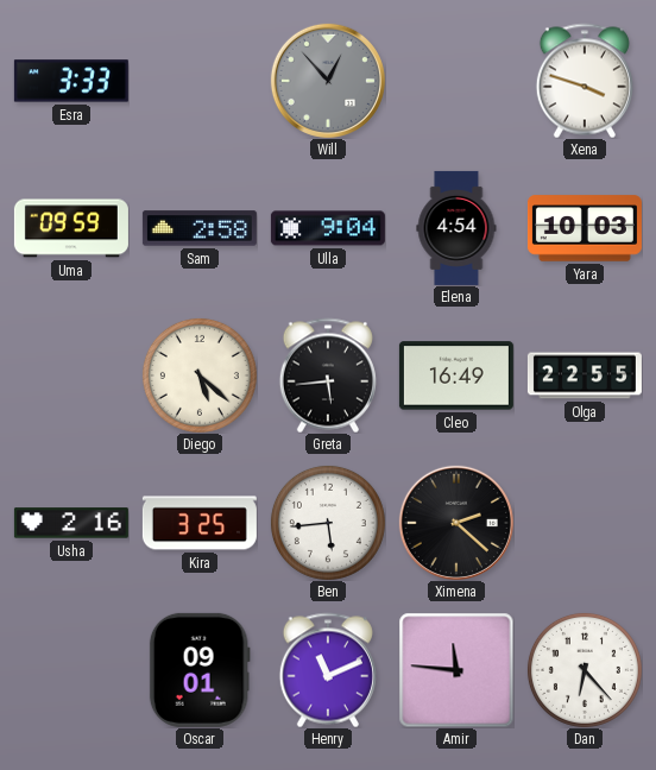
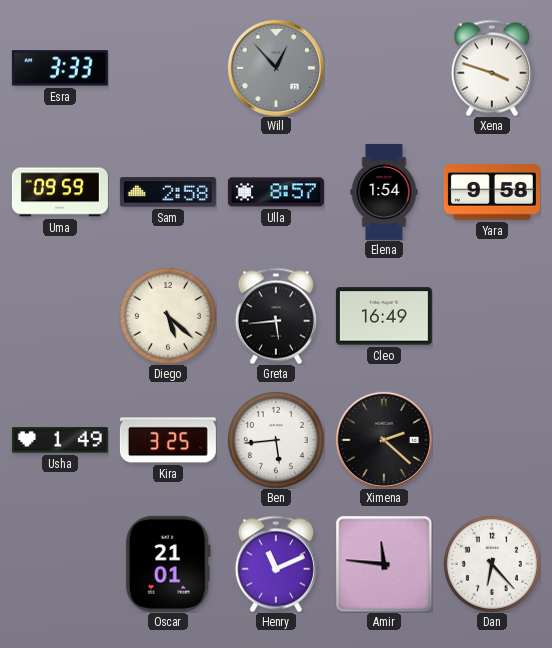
Ulla: 9:04 -> 8:57
Elena: 4:54 -> 1:54
Yara: 10:03 -> 9:58
Olga: 22:55 -> none
Usha: 2:16 -> 1:49
Oscar: 09:01 -> 21:01
